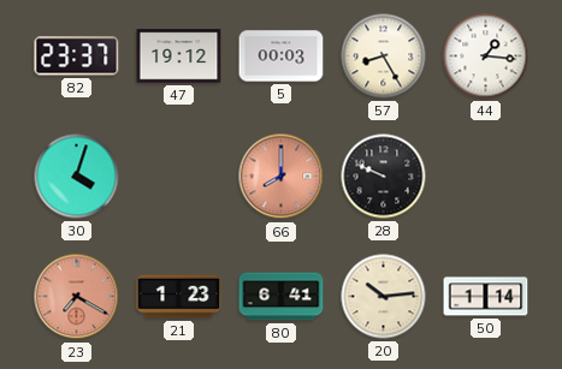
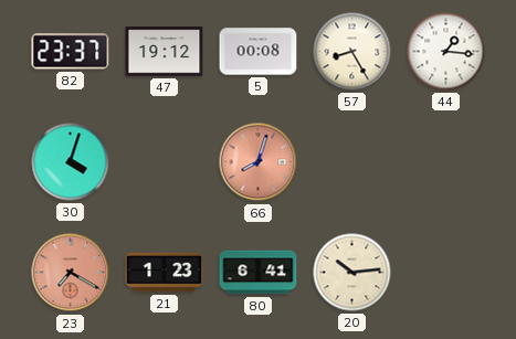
5: 00:03 -> 00:08
66: 8:00 -> 8:03
28: 9:49 -> none
50: 1:14 -> none
